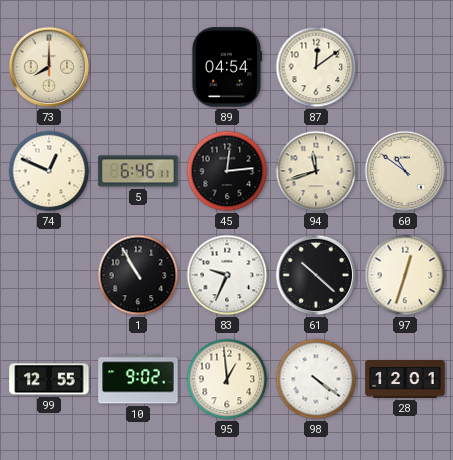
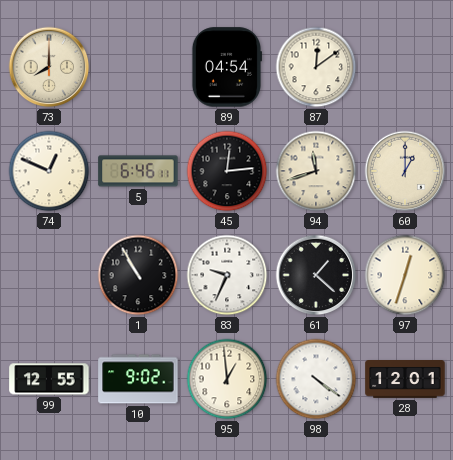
60: 10:51 -> 1:00
61: 10:22 -> 1:22
